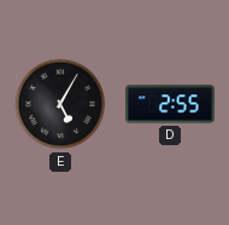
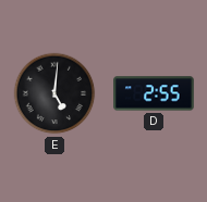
E: 5:05 -> 5:01
